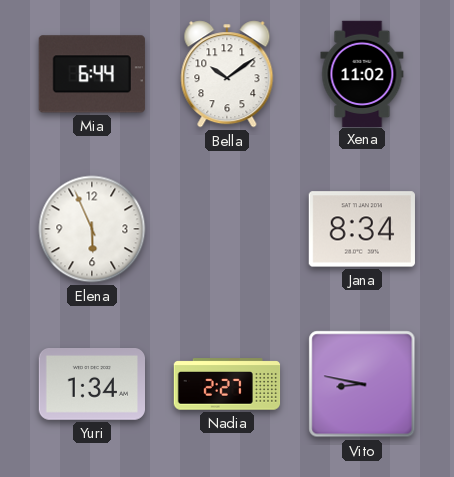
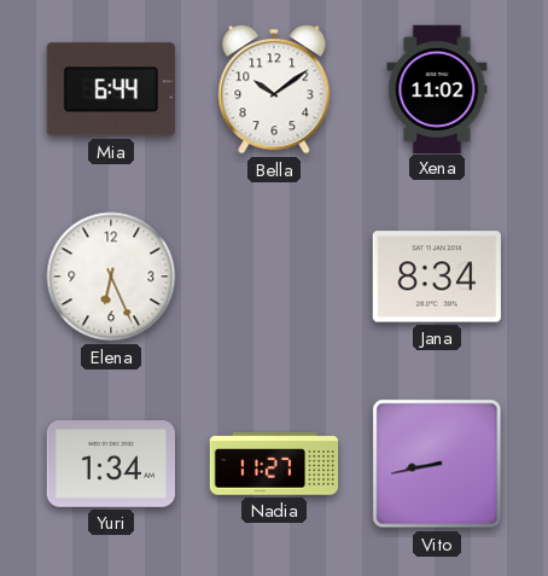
Elena: 5:56 -> 6:26
Nadia: 2:27 -> 11:27
Vito: 8:47 -> 8:43
